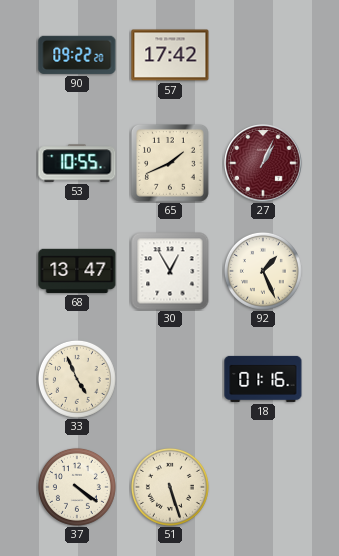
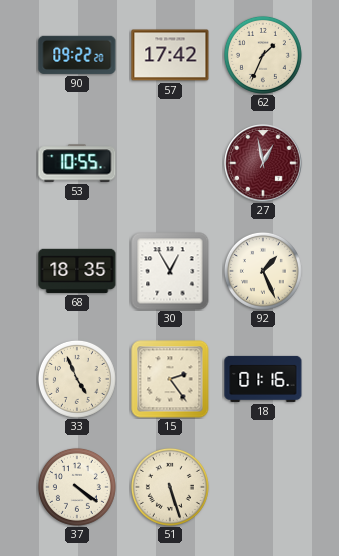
62: none -> 1:34
65: 1:41 -> none
27: 1:04 -> 12:58
68: 13:47 -> 18:35
15: none -> 2:24
